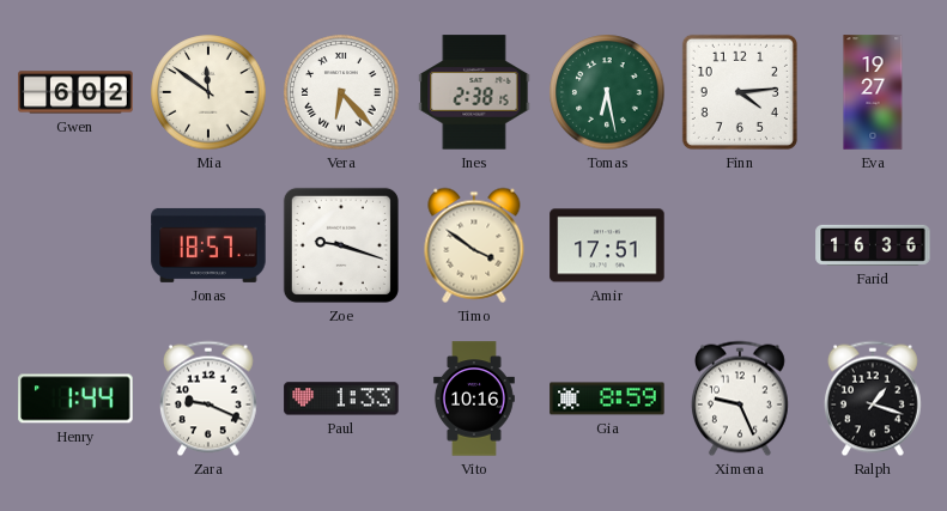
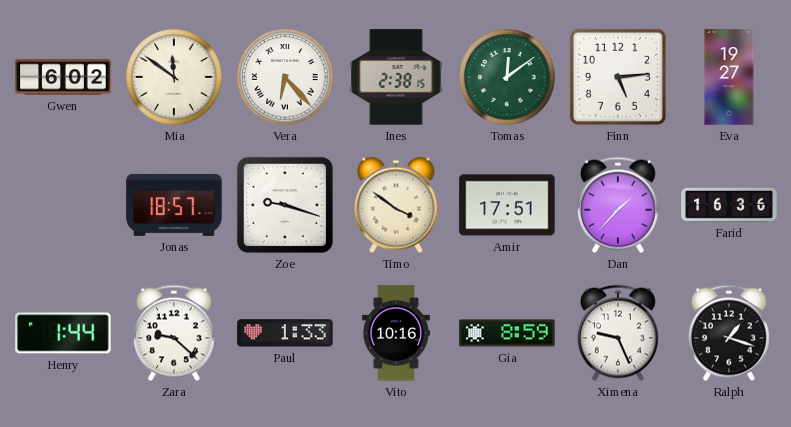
Tomas: 6:28 -> 12:09
Finn: 4:14 -> 5:14
Dan: none -> 1:37
Zara: 9:19 -> 9:22
